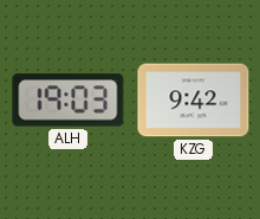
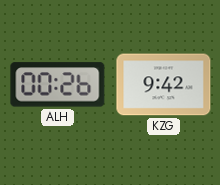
ALH: 19:03 -> 00:26
